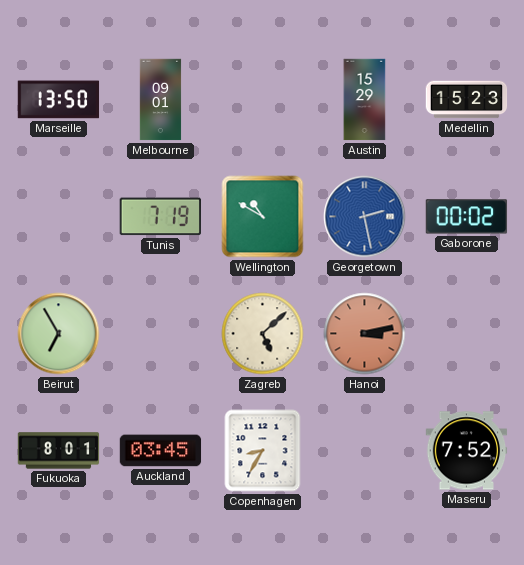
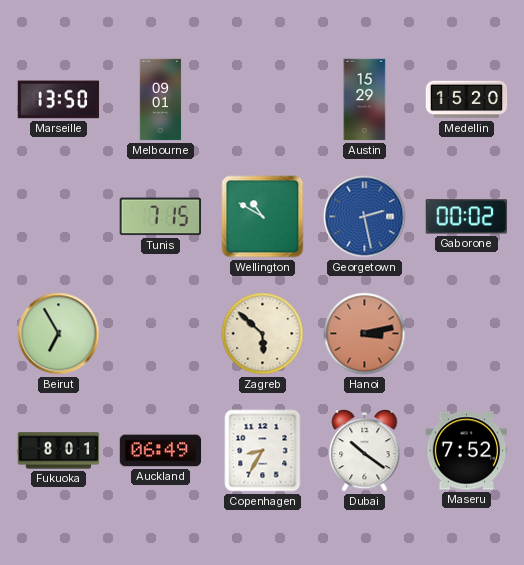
Medellin: 15:23 -> 15:20
Tunis: 7:19 -> 7:15
Zagreb: 5:08 -> 5:52
Auckland: 03:45 -> 06:49
Dubai: none -> 10:21
